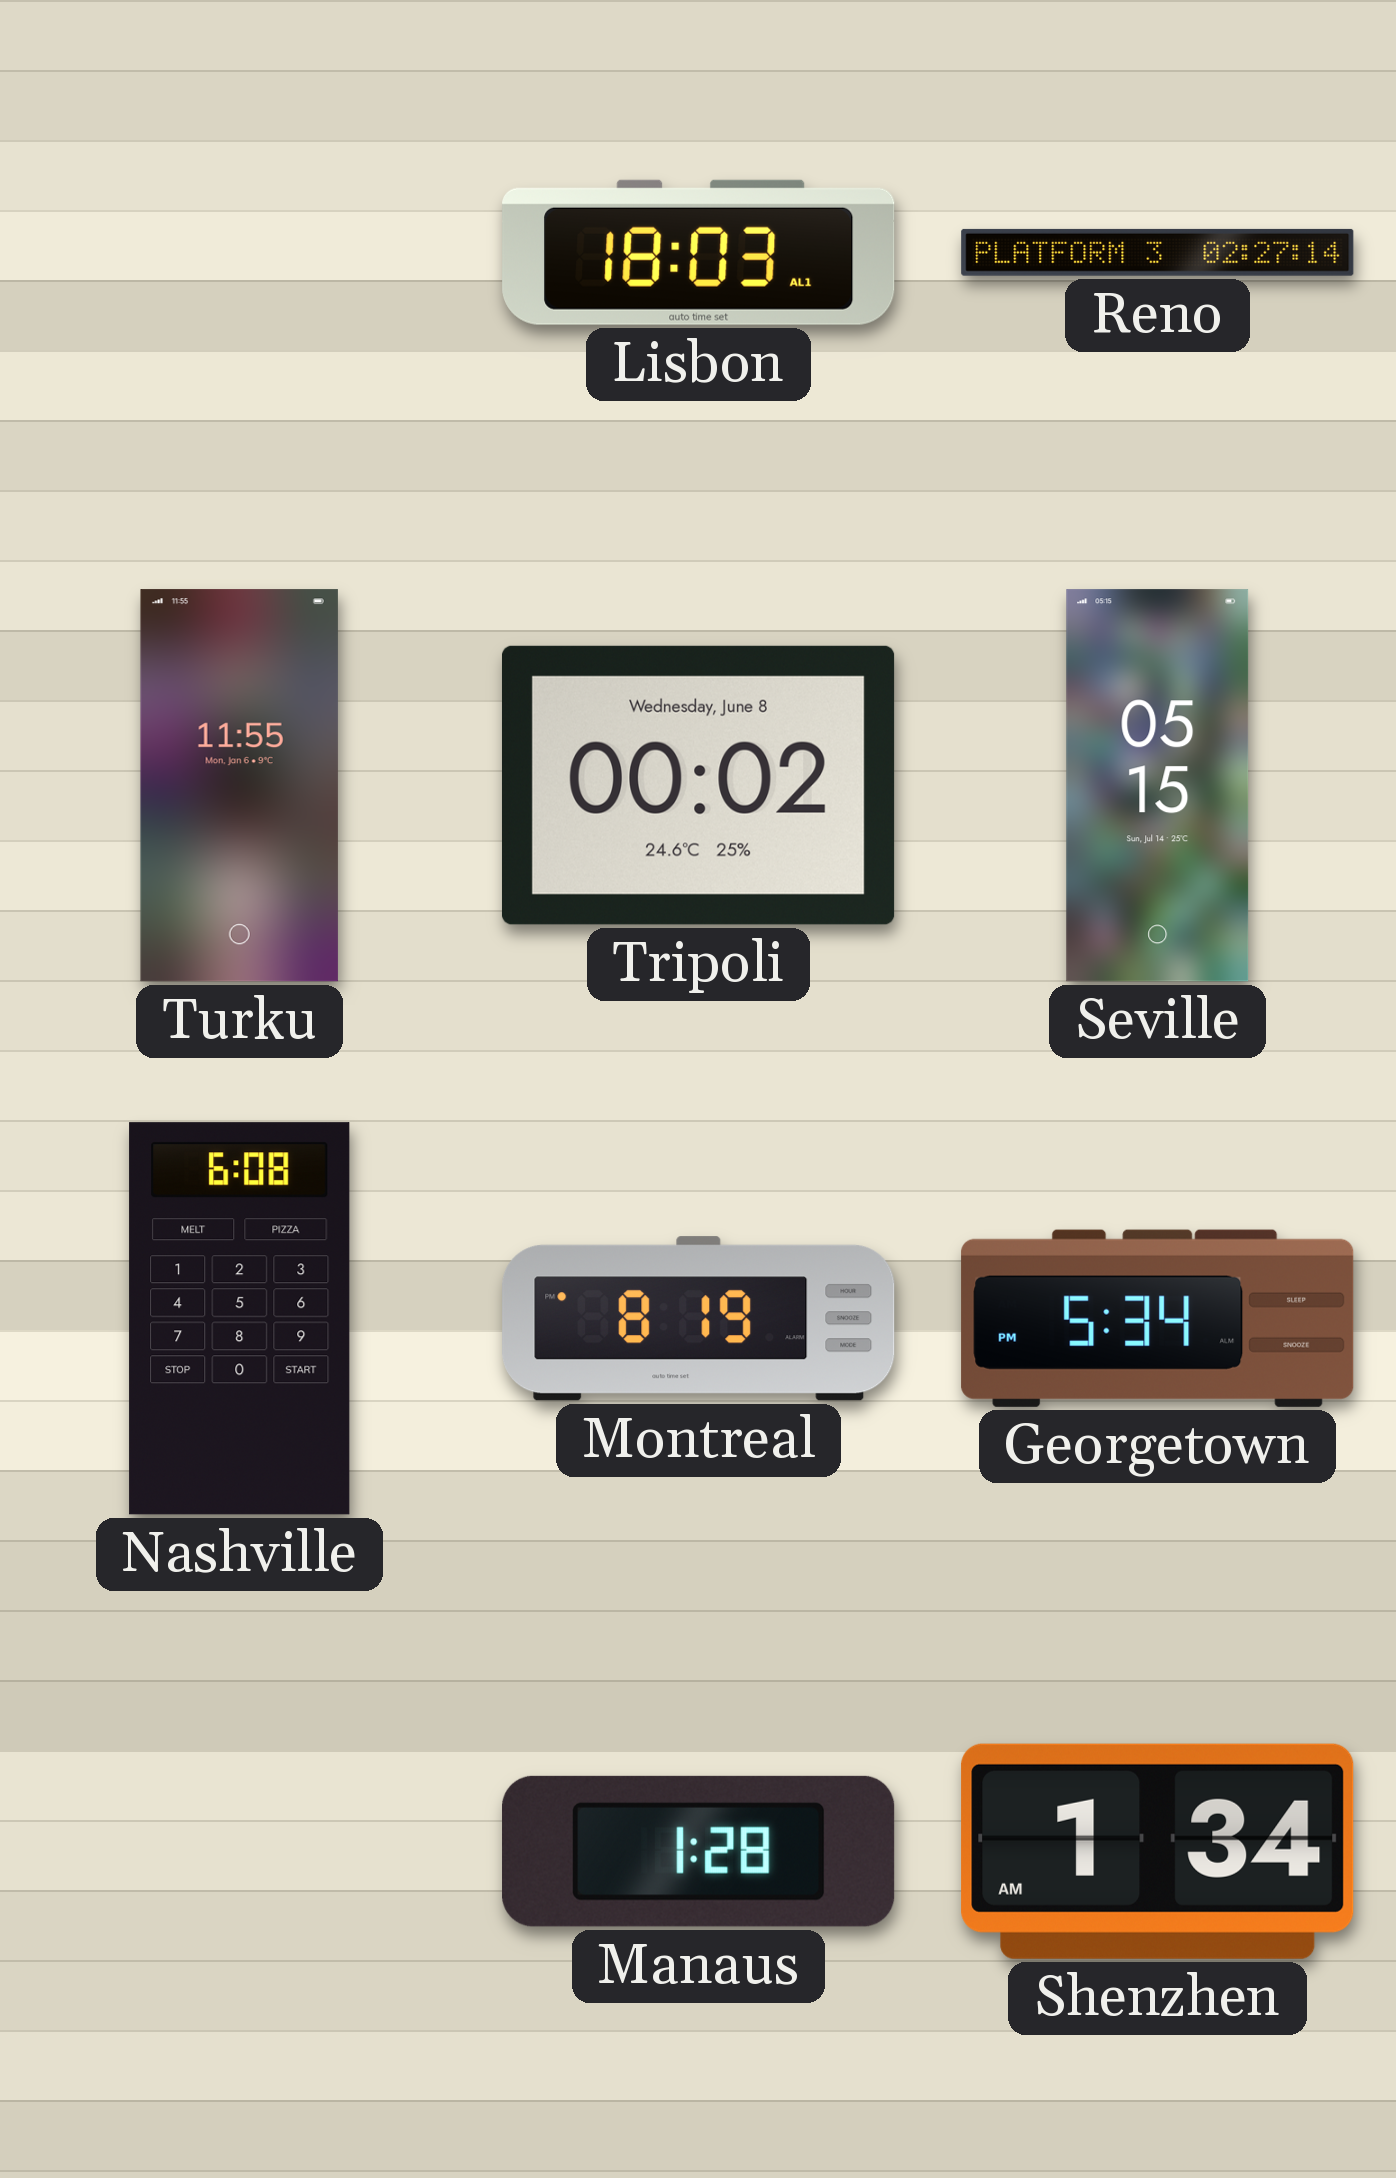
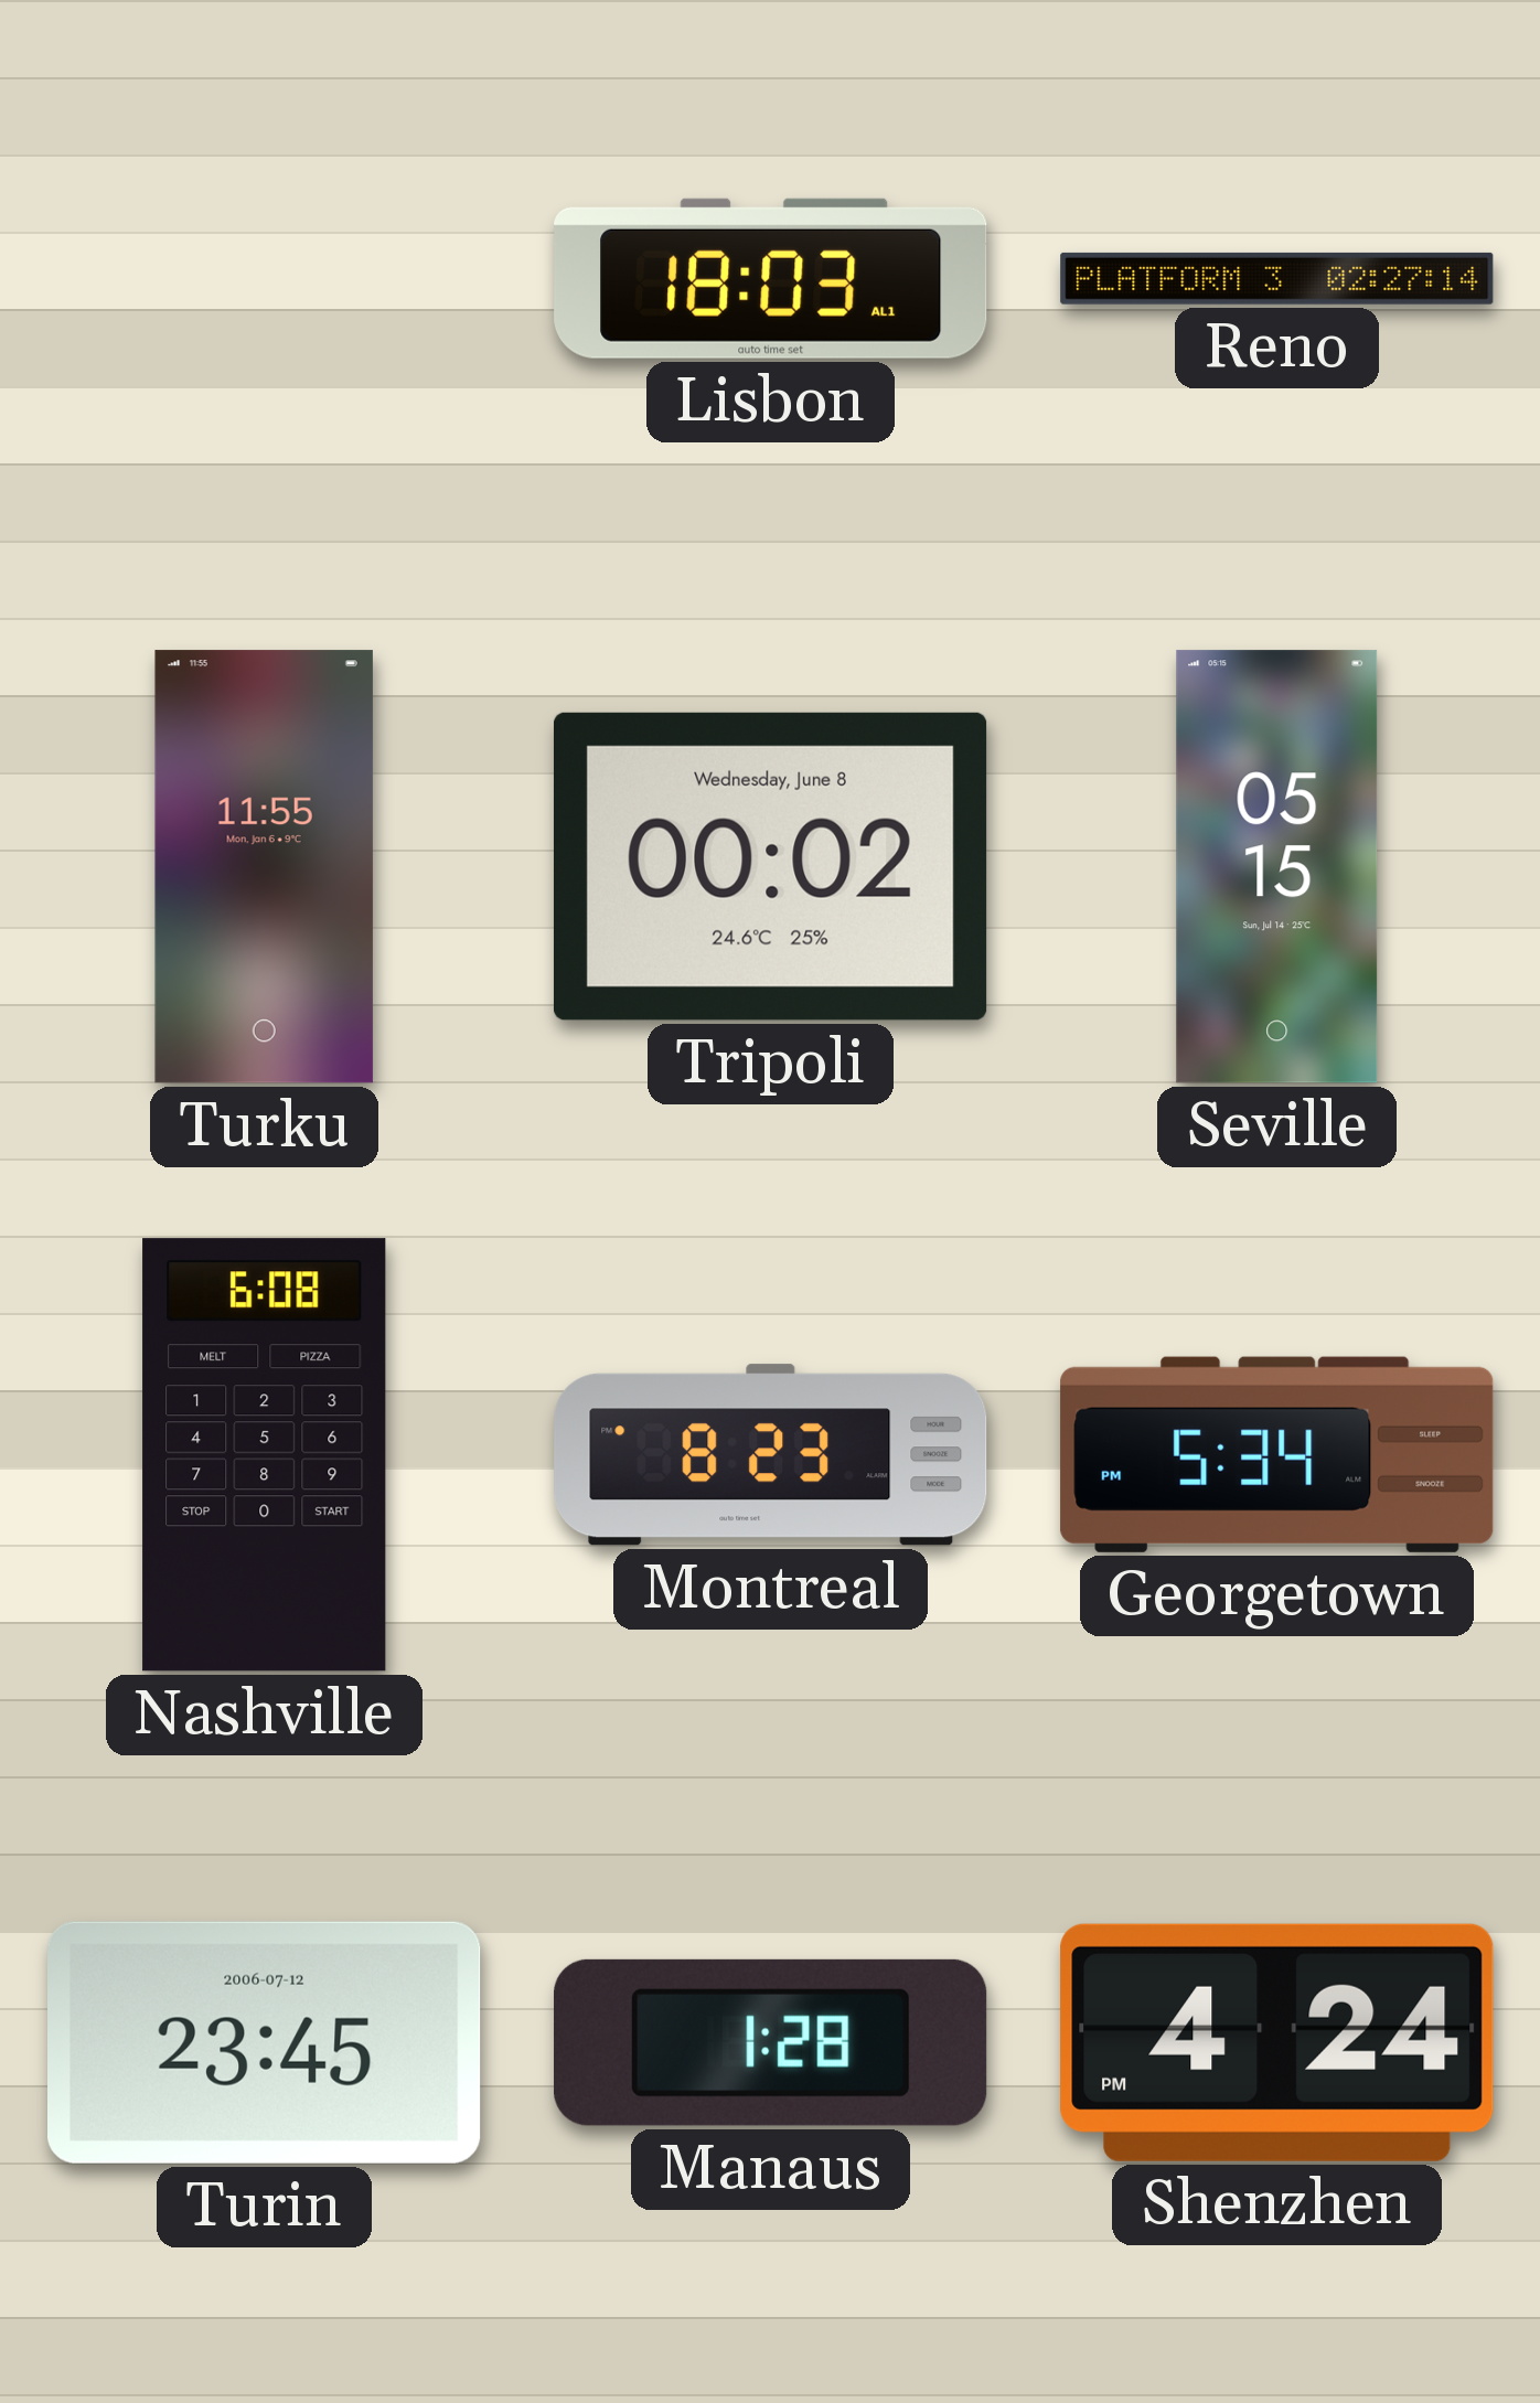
Montreal: 8:19 -> 8:23
Turin: none -> 23:45
Shenzhen: 1:34 -> 4:24
